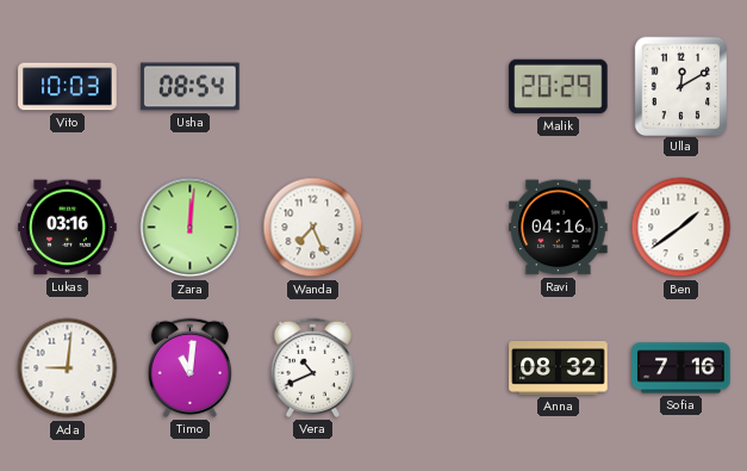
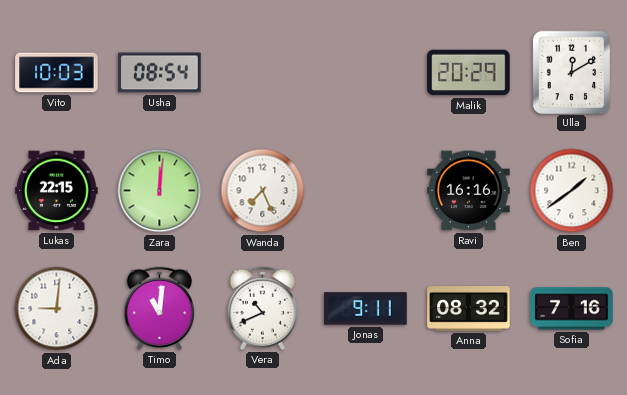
Lukas: 03:16 -> 22:15
Ravi: 04:16 -> 16:16
Jonas: none -> 9:11
